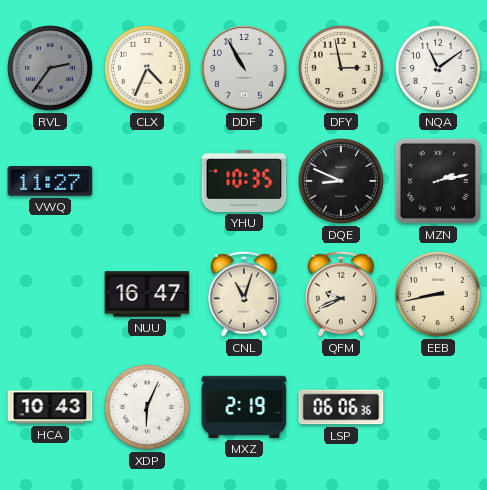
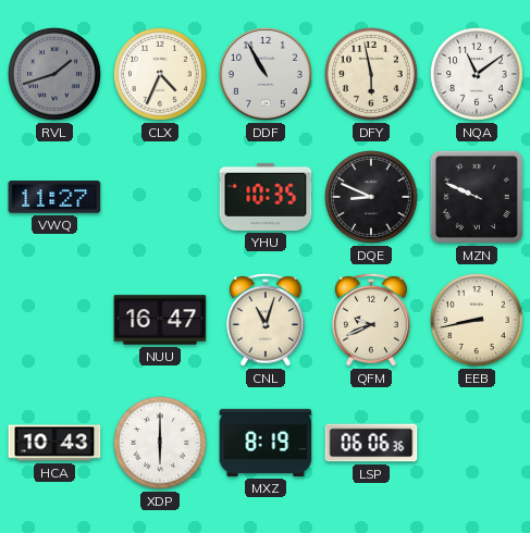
RVL: 2:36 -> 1:42
DFY: 2:58 -> 5:58
MZN: 2:13 -> 9:49
XDP: 6:04 -> 6:00
MXZ: 2:19 -> 8:19
